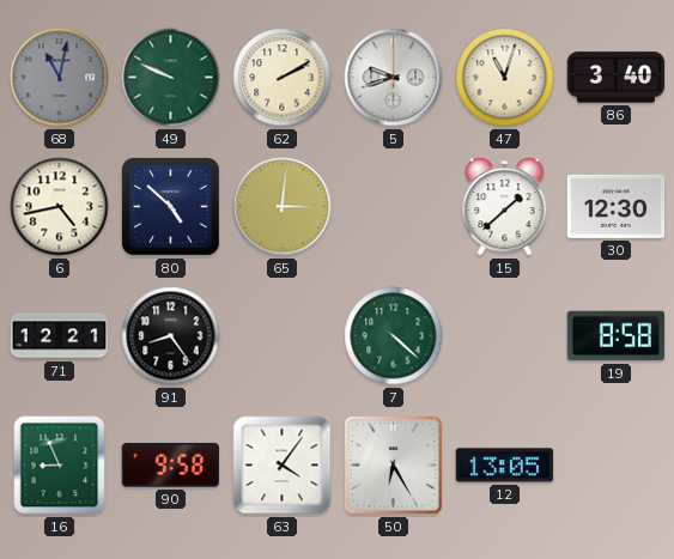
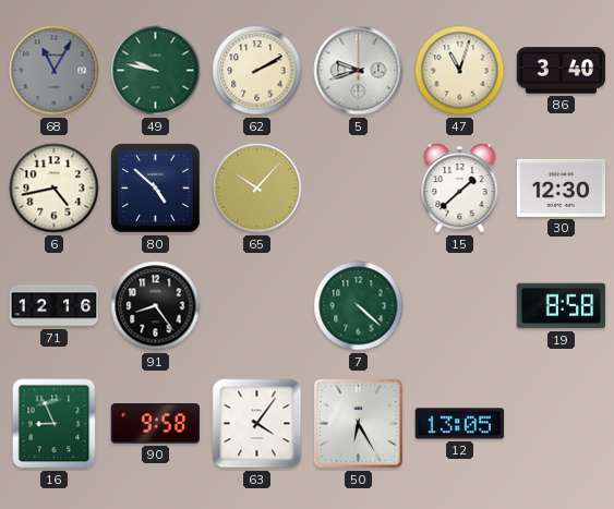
68: 11:02 -> 11:05
49: 9:49 -> 9:47
65: 3:01 -> 10:07
71: 12:21 -> 12:16
